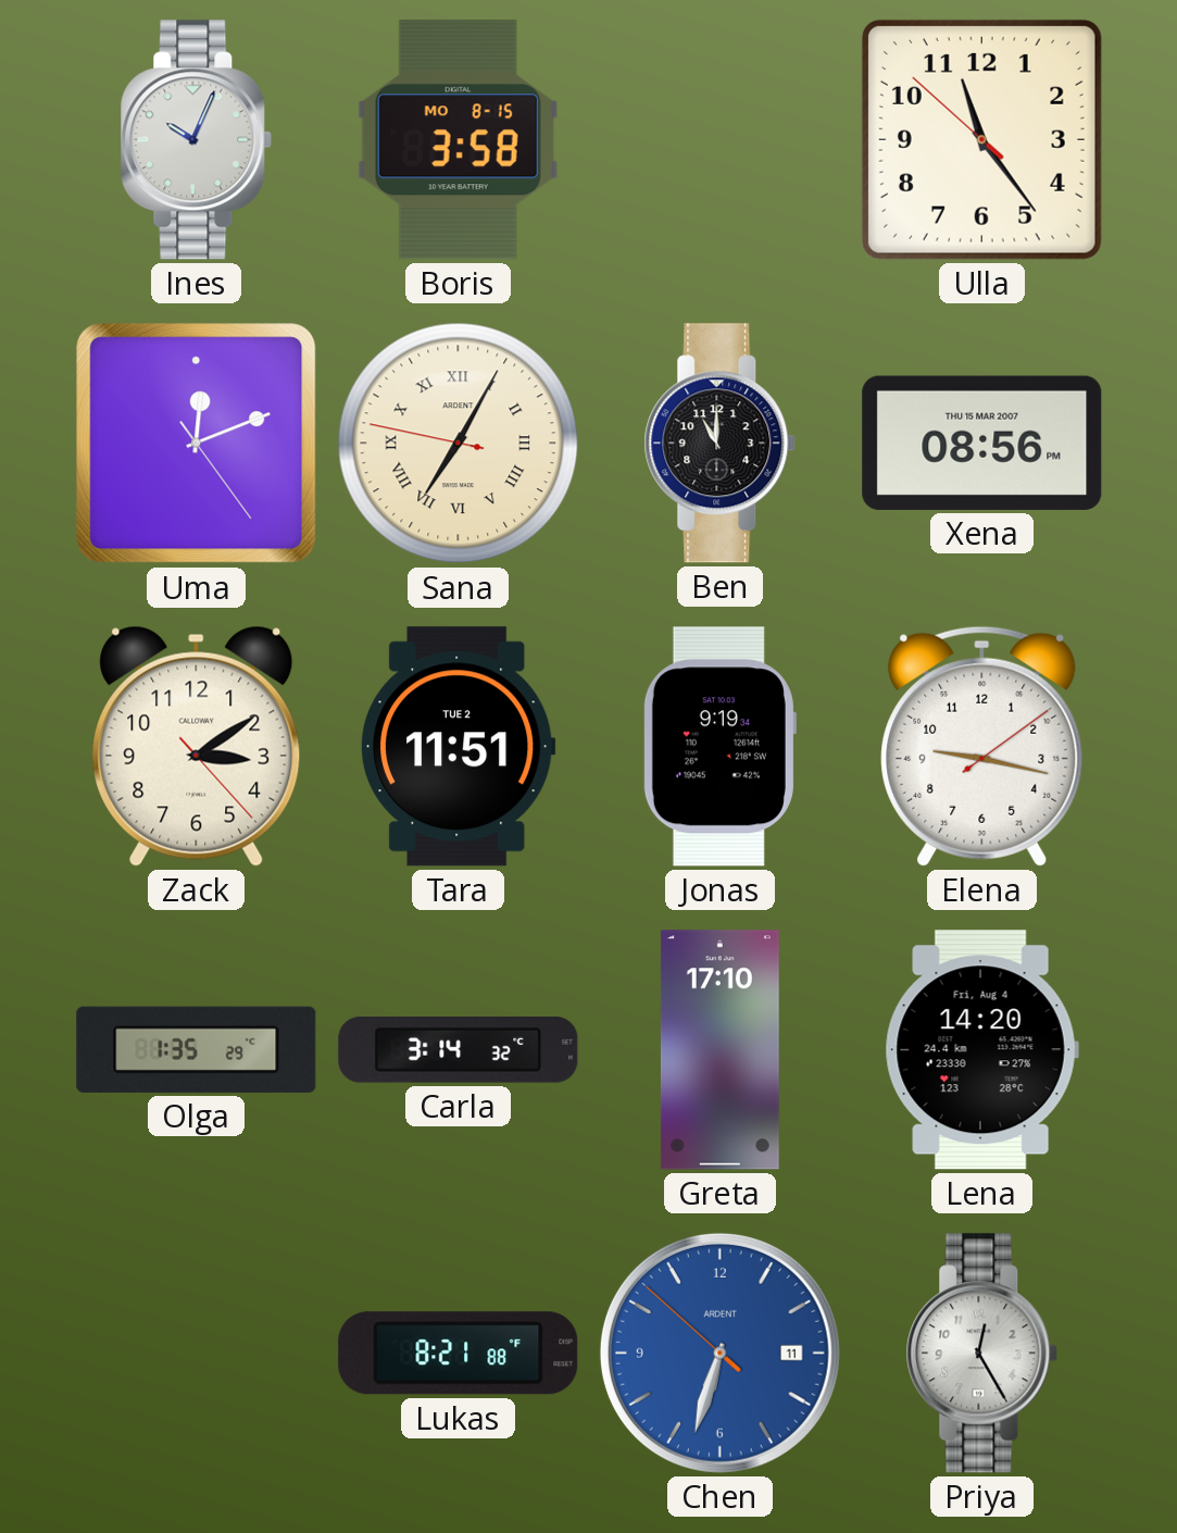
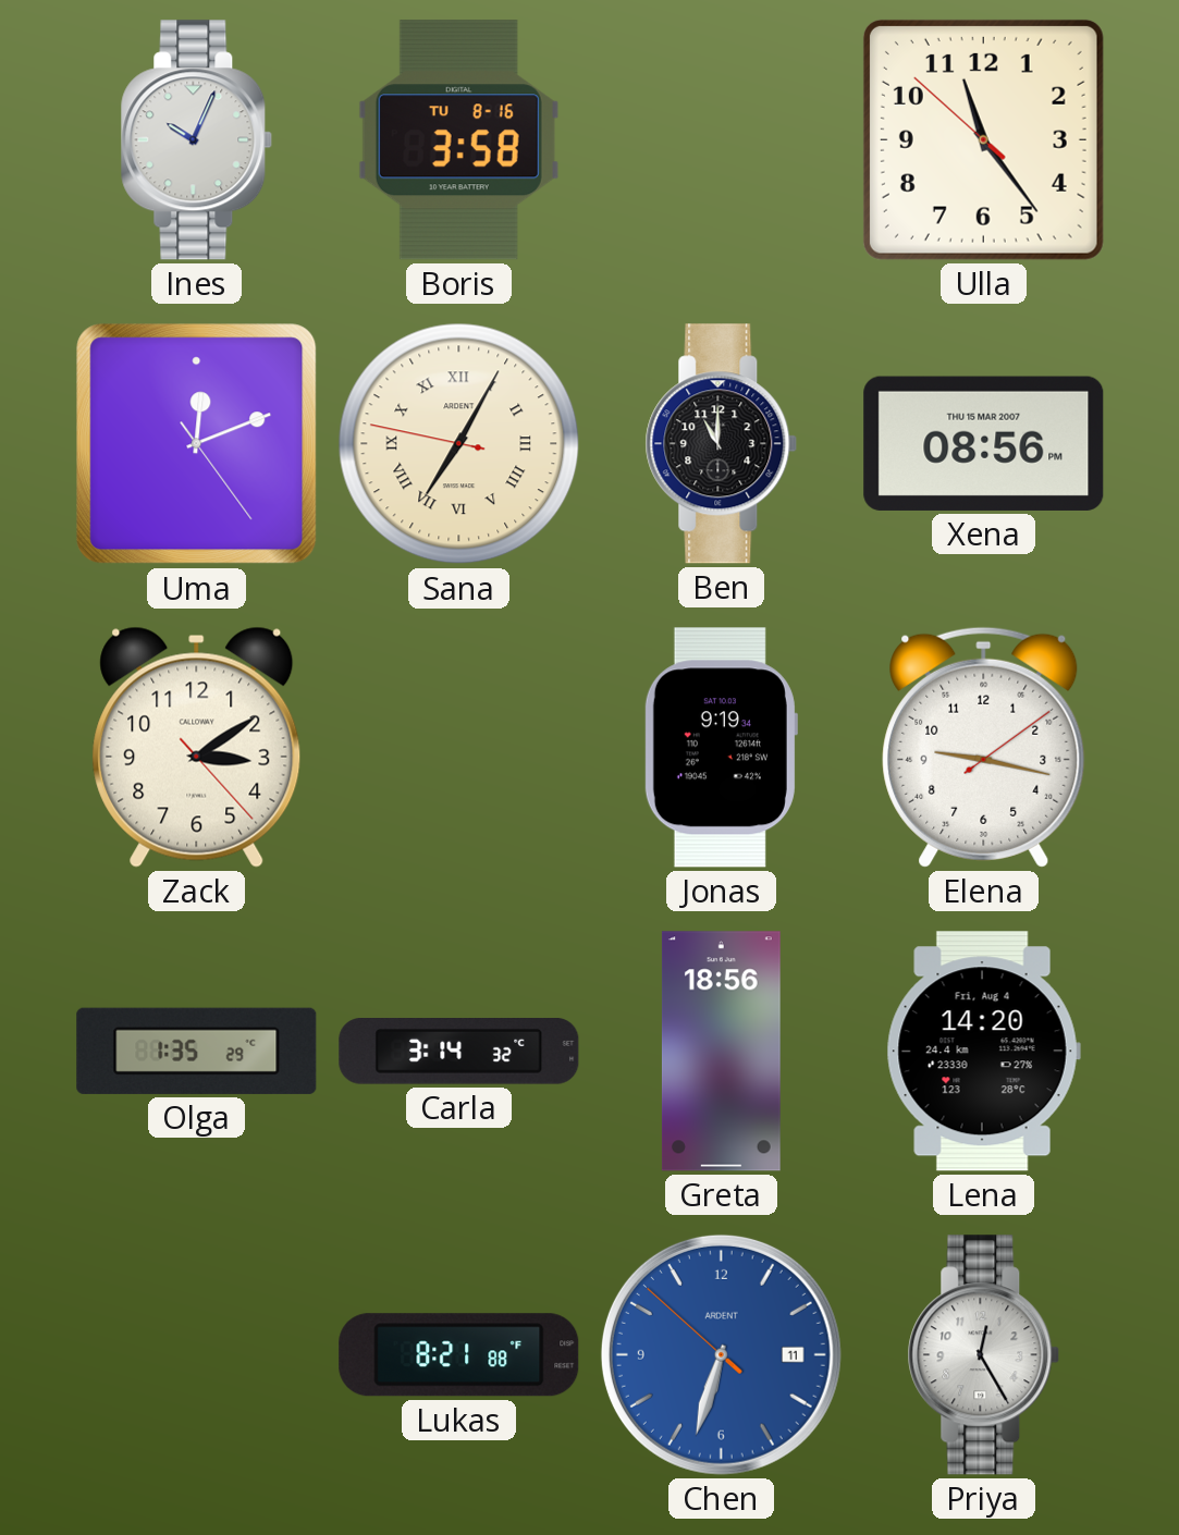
Boris date: MO 8-15 -> TU 8-16
Tara: 11:51 -> none
Greta: 17:10 -> 18:56
